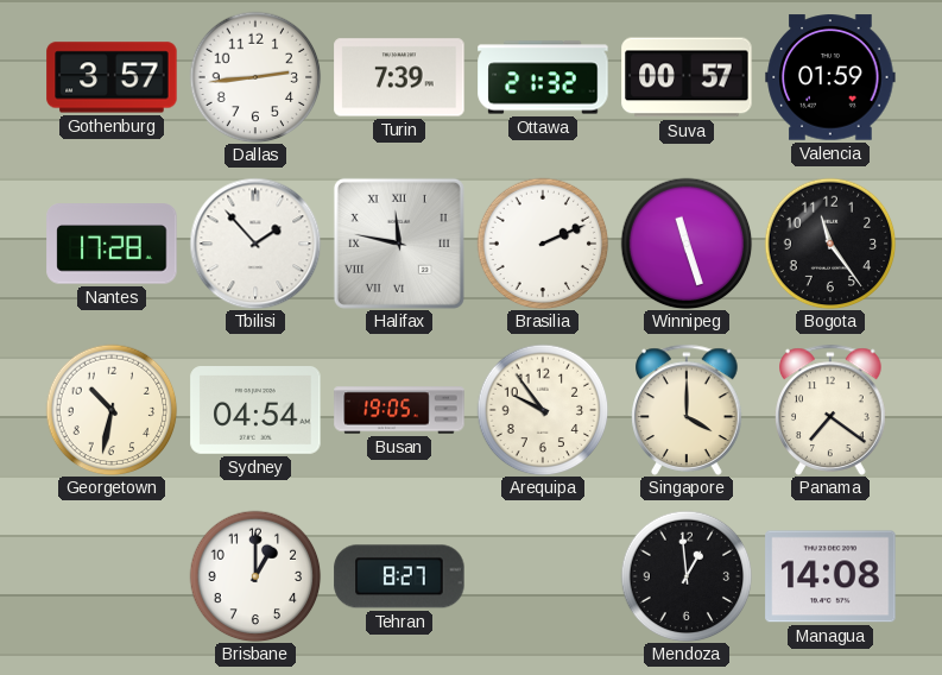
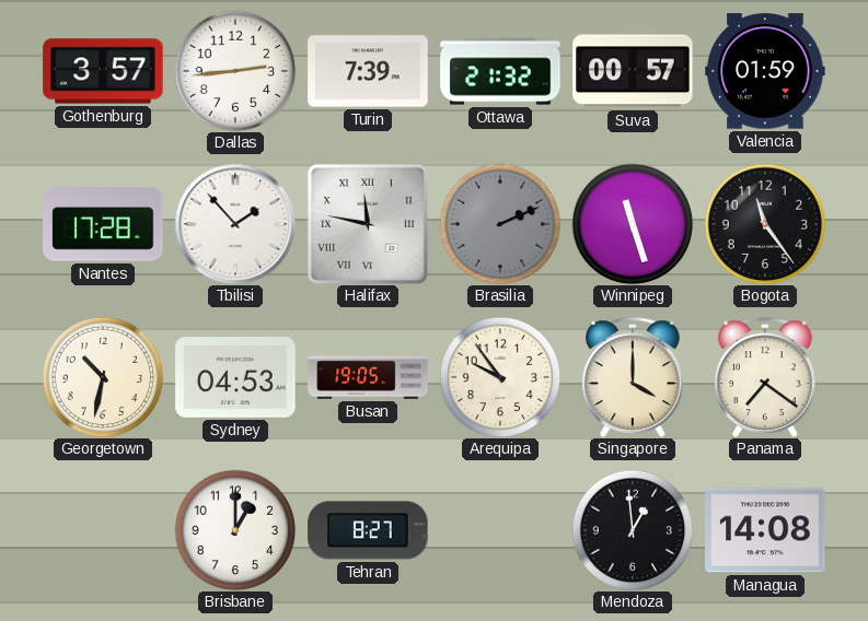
Brasilia dial: white -> grey
Sydney: 04:54 -> 04:53
